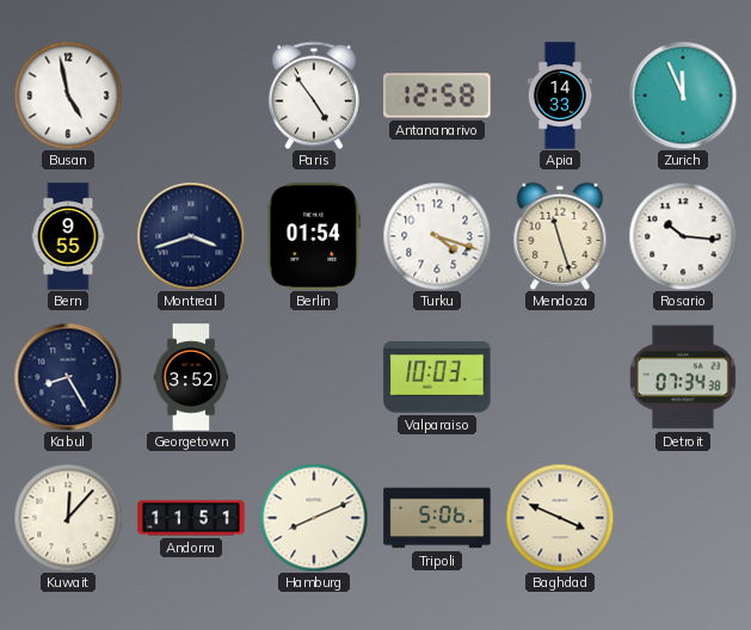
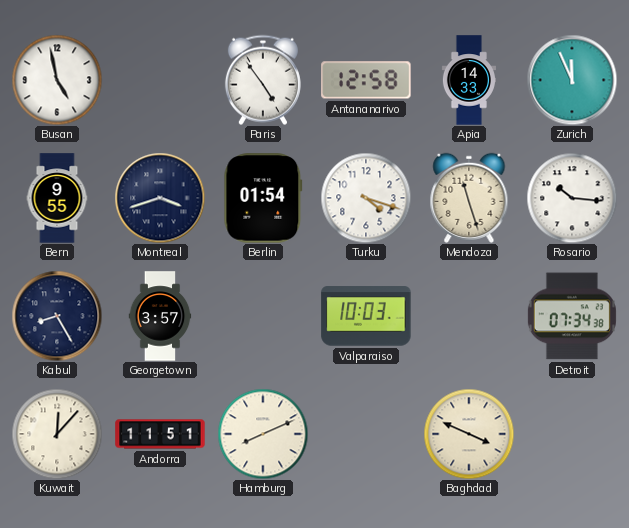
Georgetown: 3:52 -> 3:57
Tripoli: 5:06 -> none
